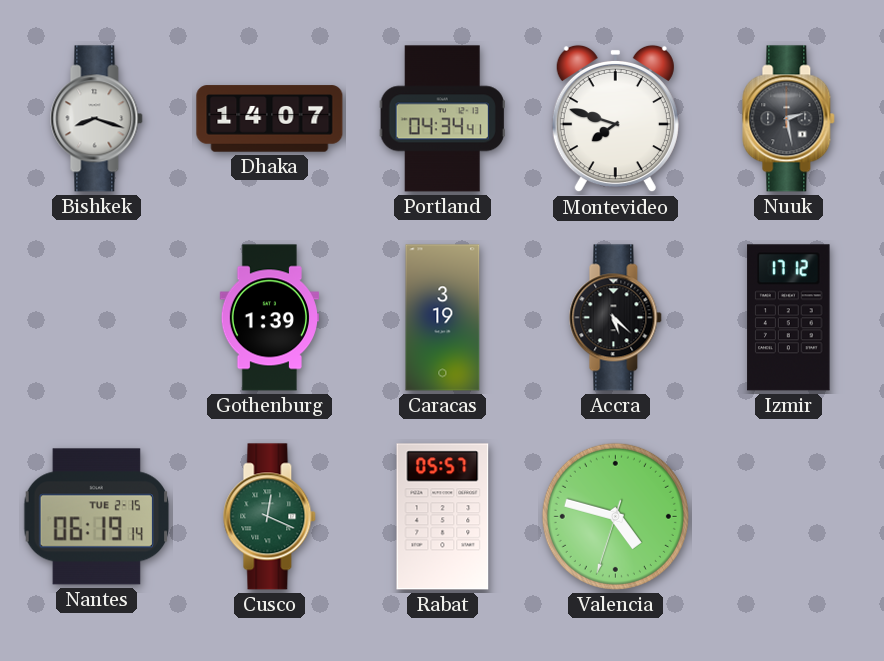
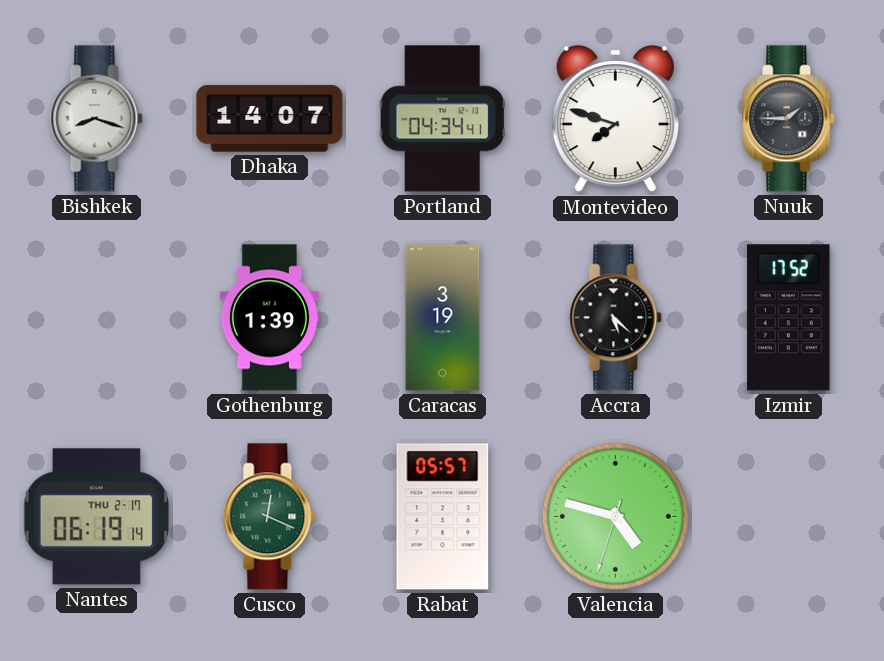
Nuuk: 2:28 -> 1:45
Izmir: 17:12 -> 17:52
Nantes date: TUE 2-15 -> THU 2-17
